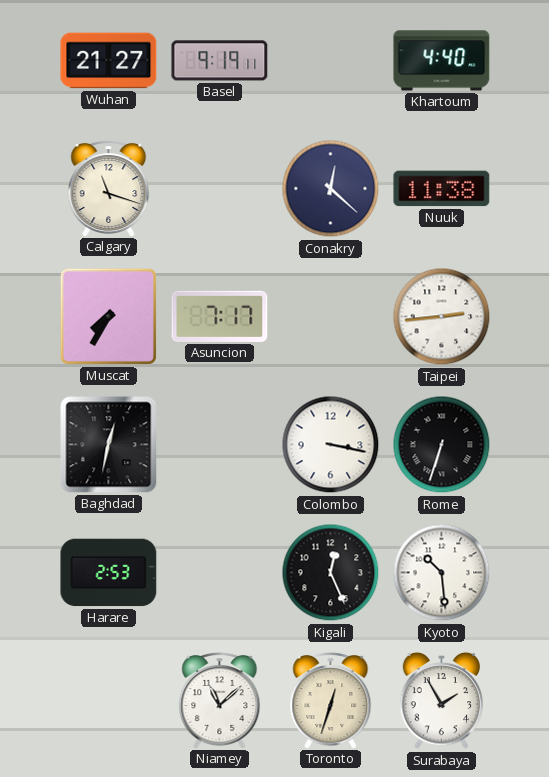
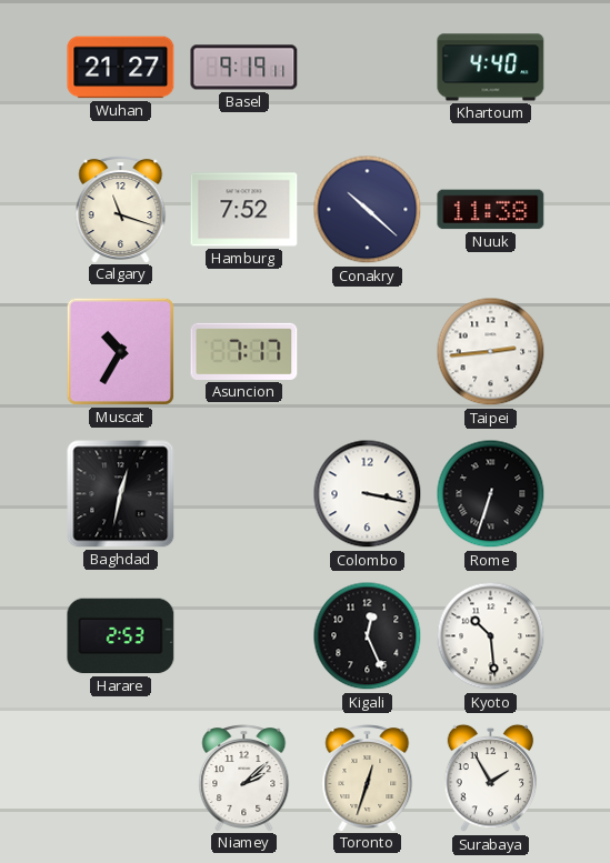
Hamburg: none -> 7:52
Conakry: 12:22 -> 10:22
Muscat: 7:35 -> 10:35
Niamey: 11:08 -> 2:08
